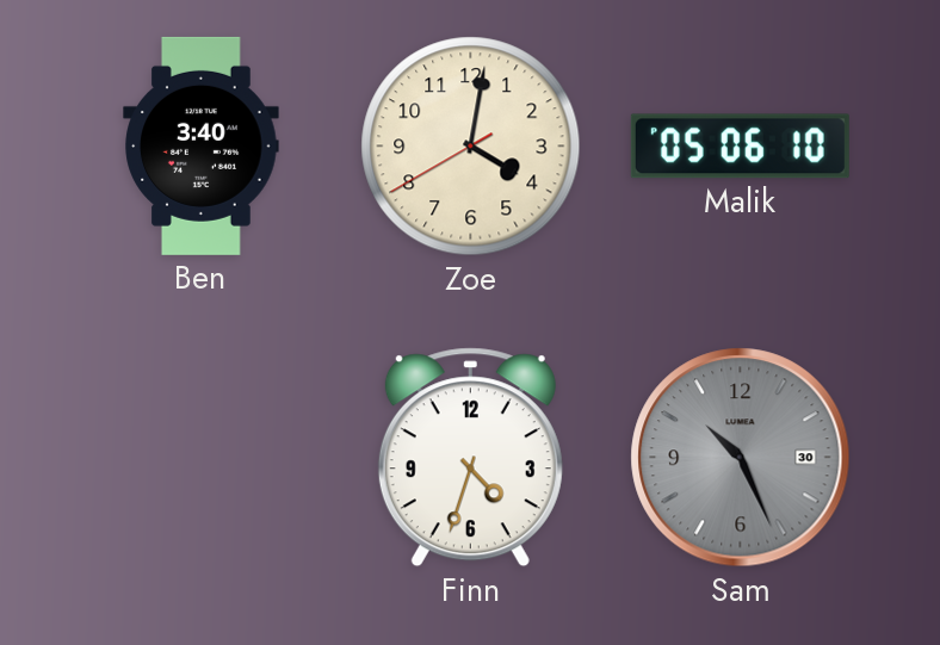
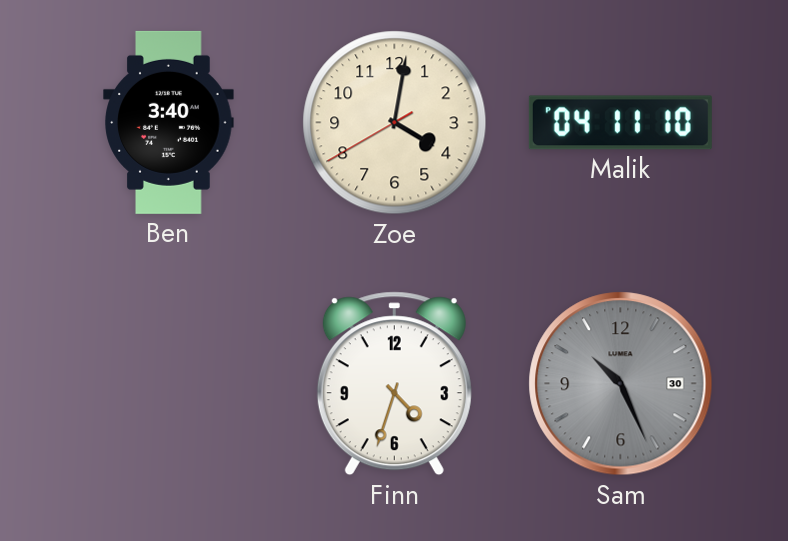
Malik: 05:06 -> 04:11
